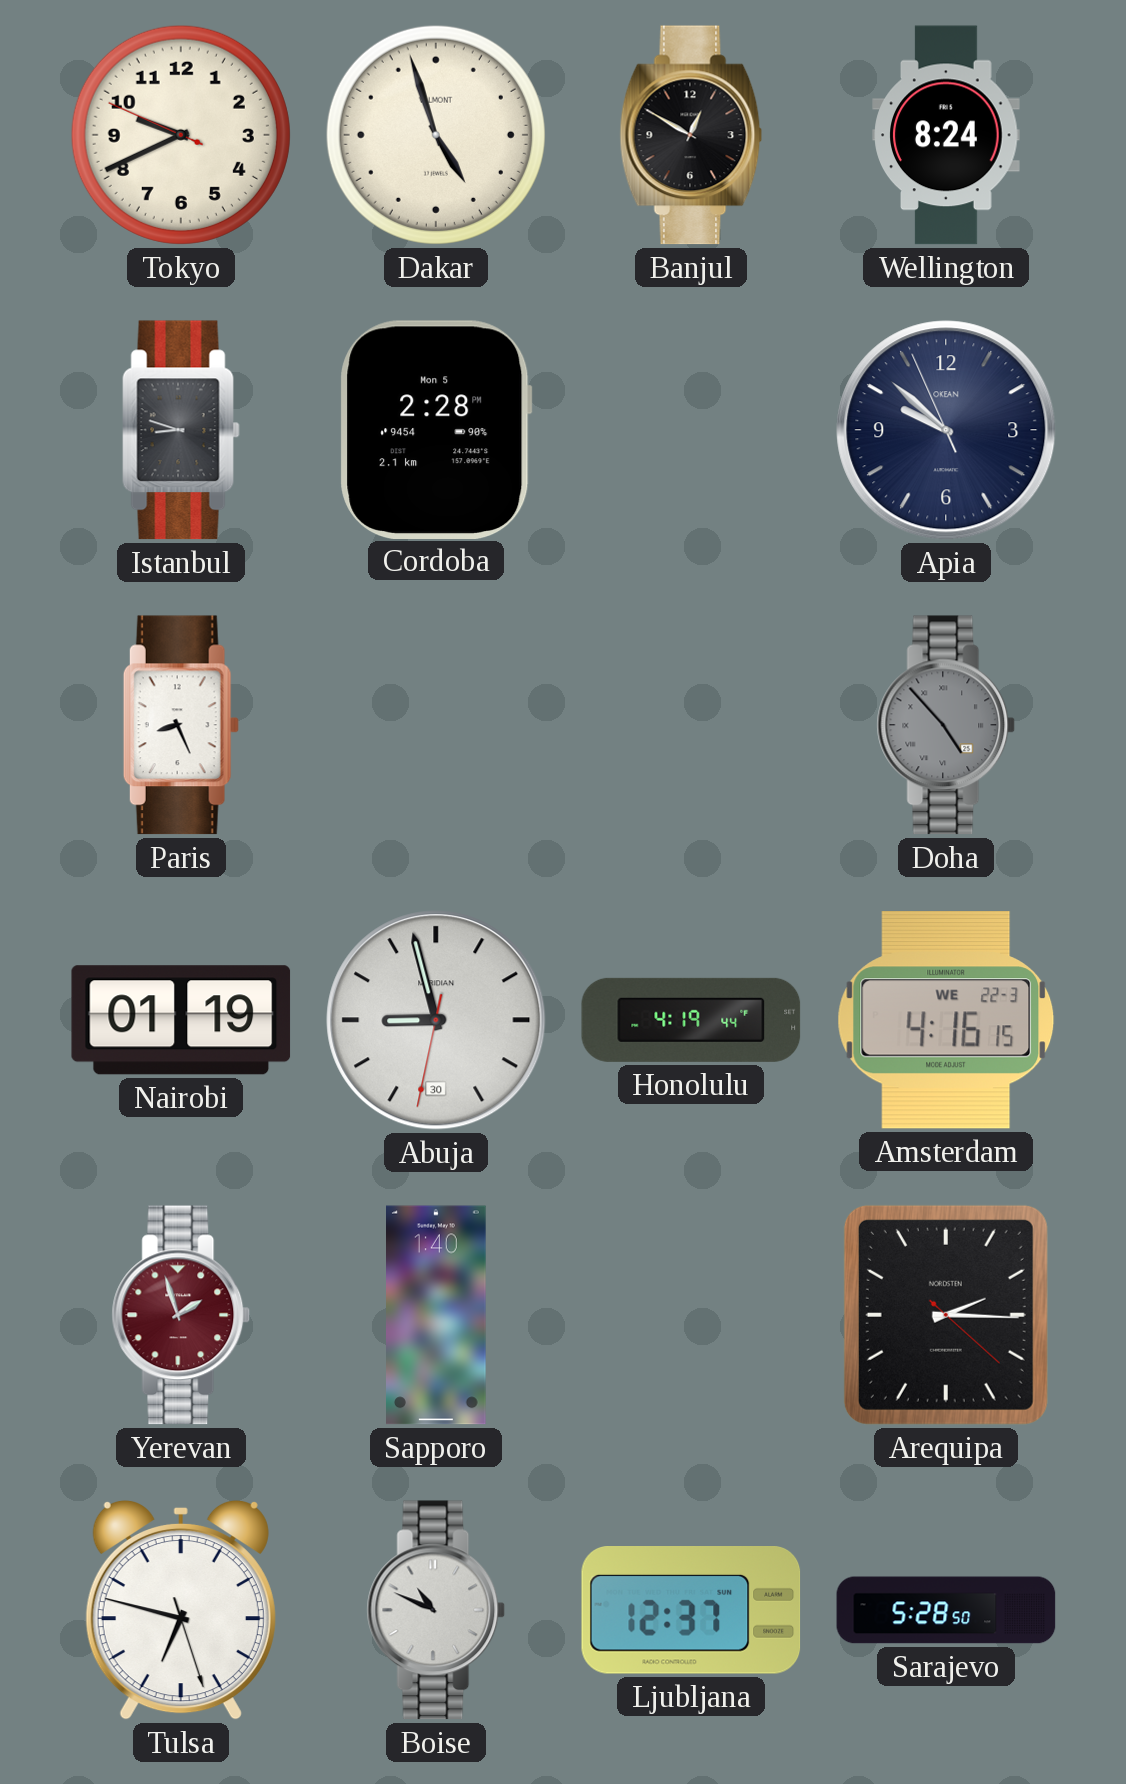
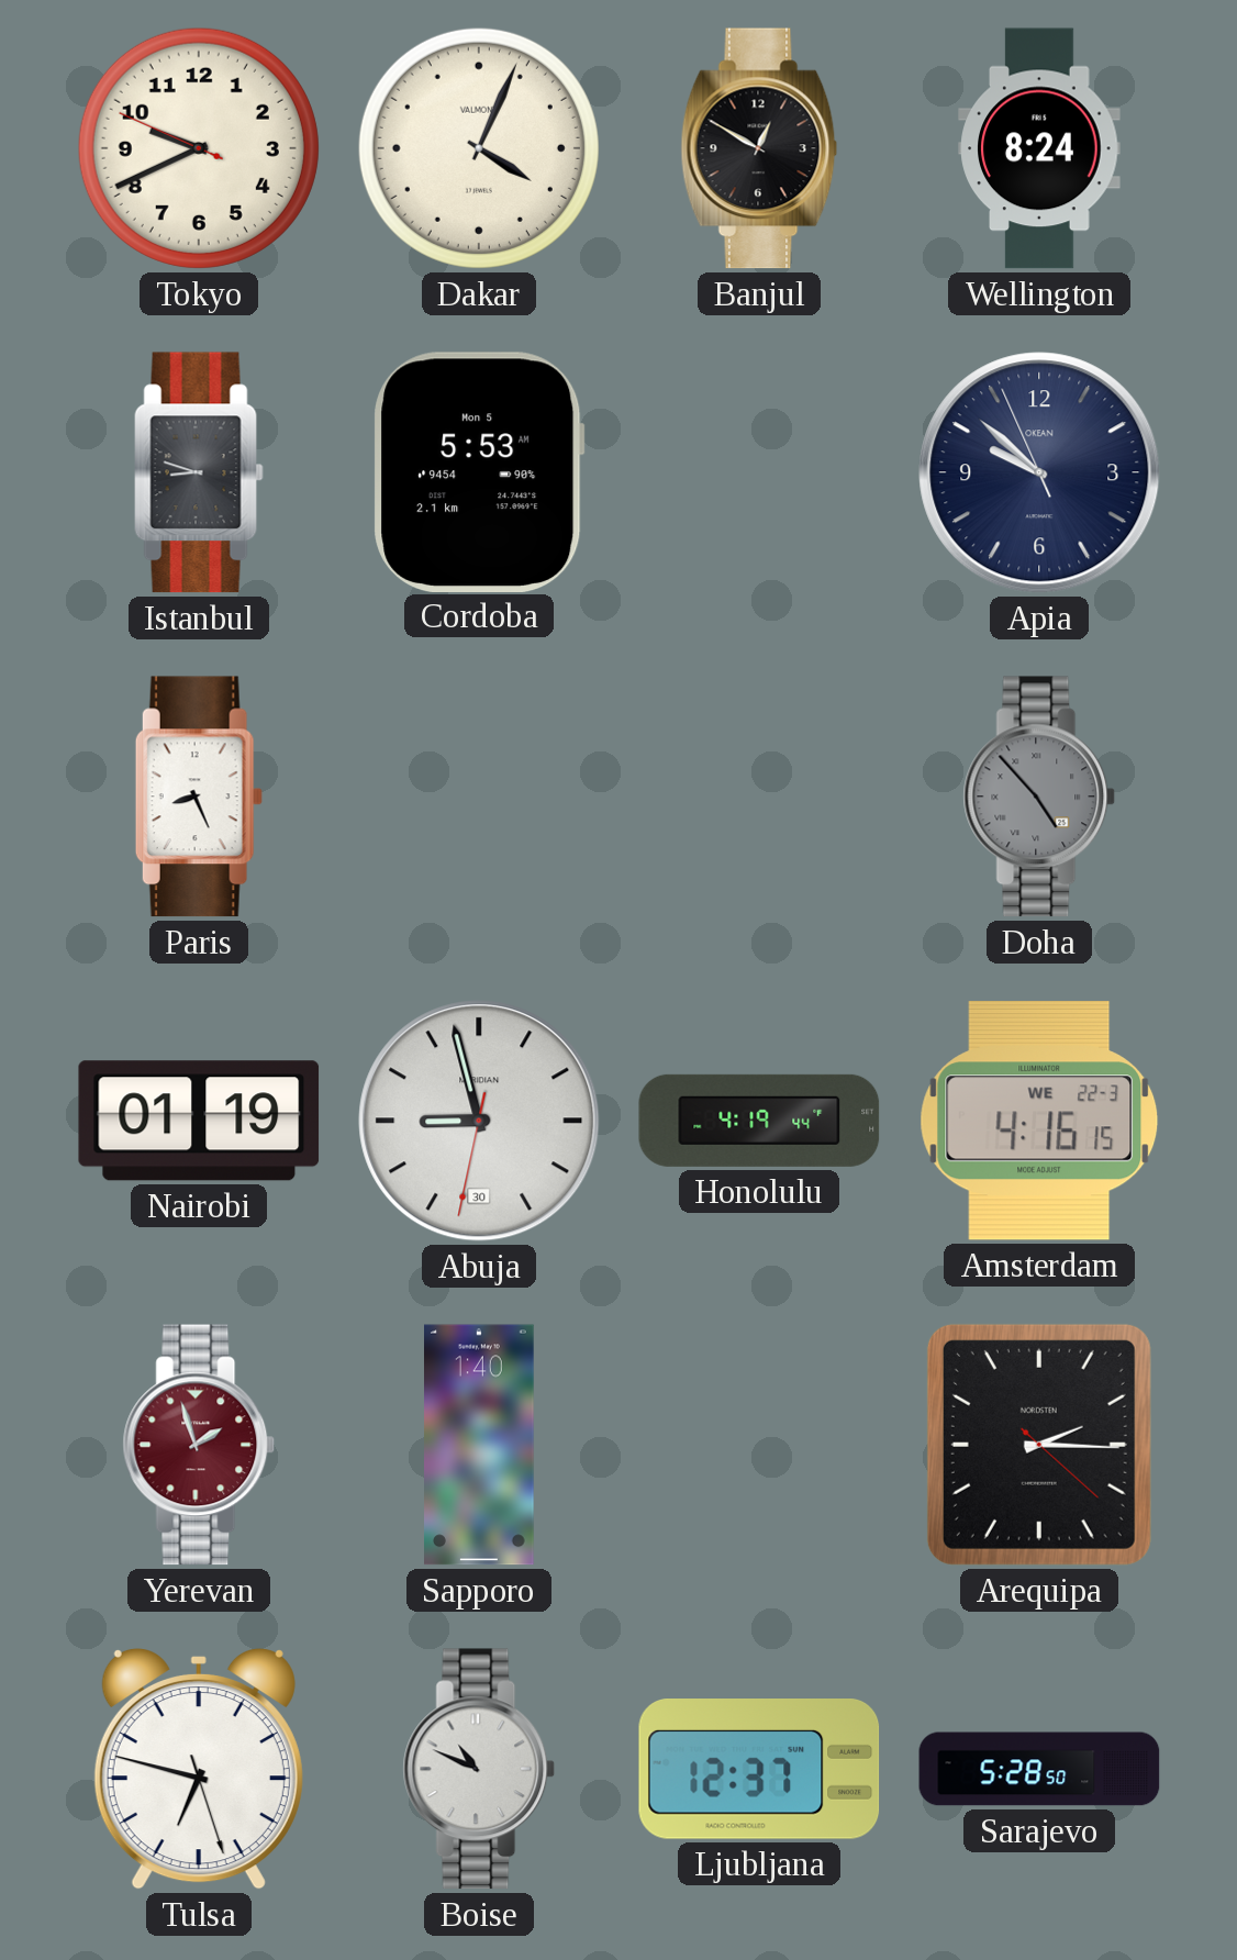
Dakar: 4:57 -> 4:04
Cordoba: 2:28 -> 5:53
